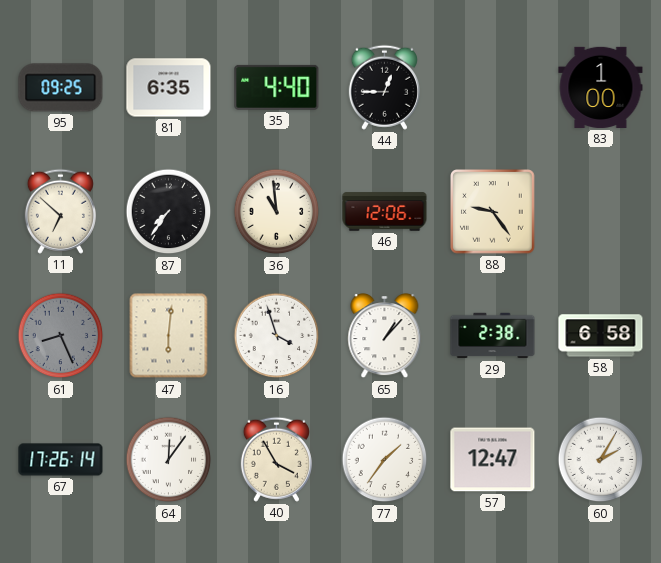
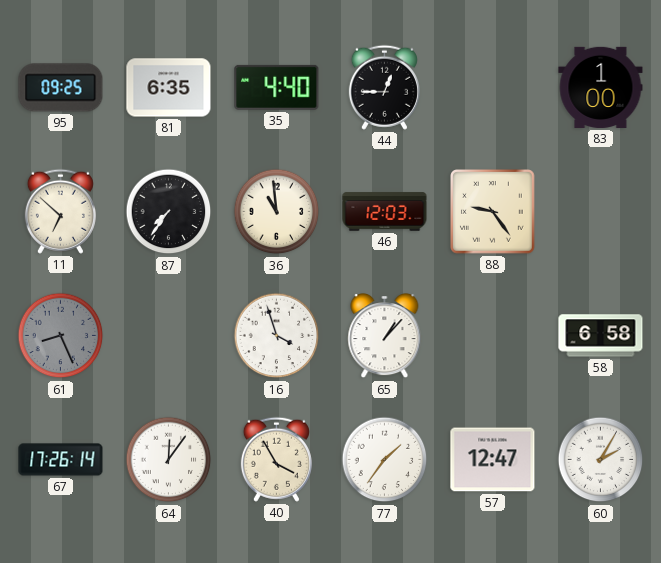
46: 12:06 -> 12:03
47: 6:01 -> none
29: 2:38 -> none
